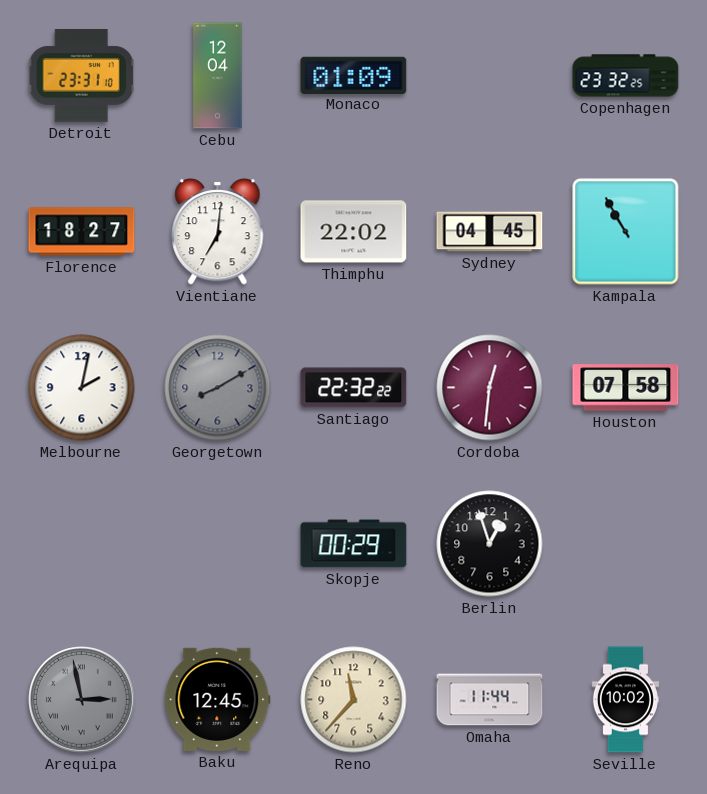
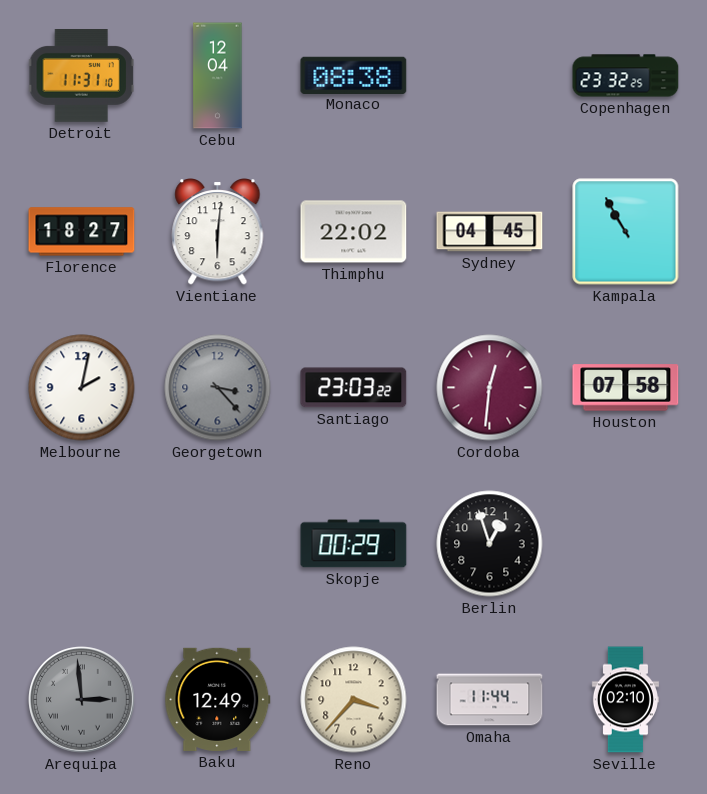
Detroit: 23:31 -> 11:31
Monaco: 01:09 -> 08:38
Vientiane: 7:01 -> 6:01
Georgetown: 8:10 -> 3:23
Santiago: 22:32 -> 23:03
Arequipa: 2:58 -> 2:59
Baku: 12:45 -> 12:49
Reno: 11:37 -> 3:37
Seville: 10:02 -> 02:10
